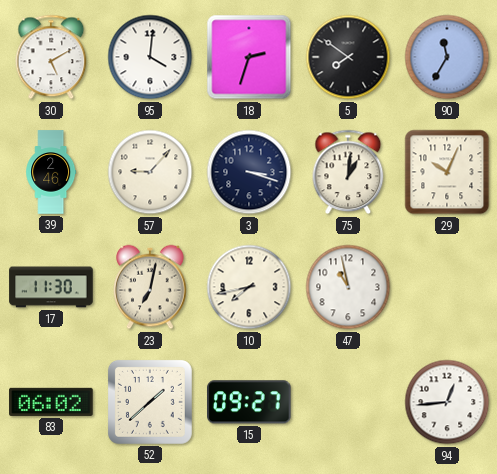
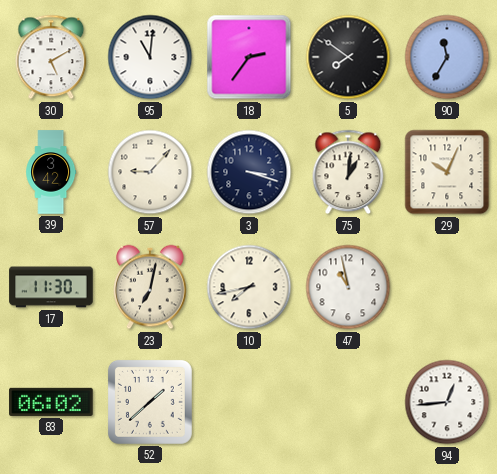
95: 4:01 -> 11:01
18: 2:33 -> 2:36
39: 2:46 -> 3:42
15: 09:27 -> none
